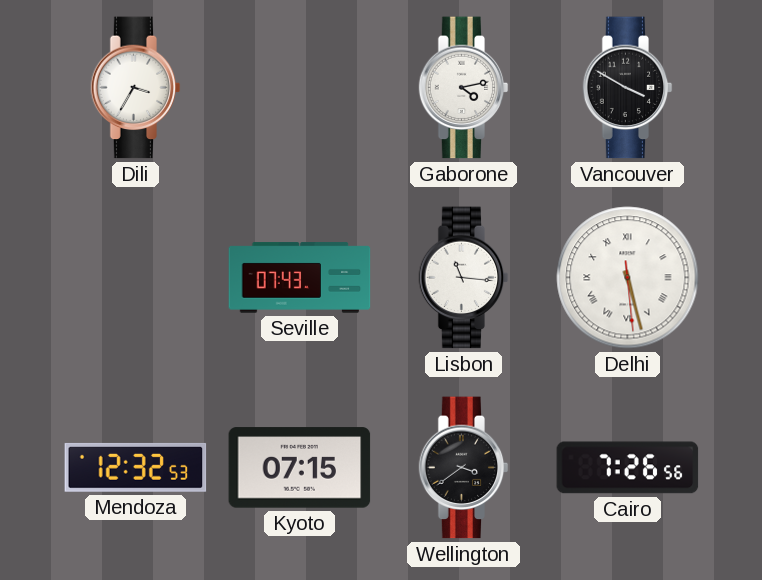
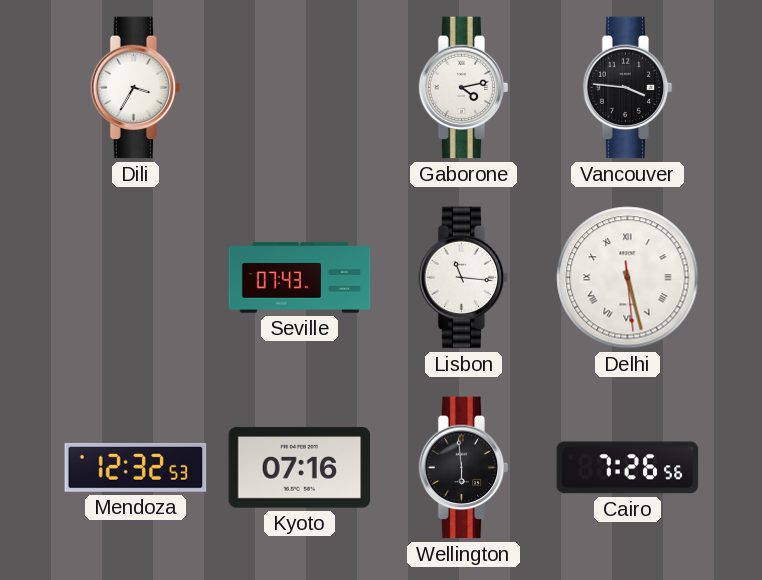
Vancouver: 3:50 -> 3:46
Kyoto: 07:15 -> 07:16
Wellington: 3:39 -> 5:59
